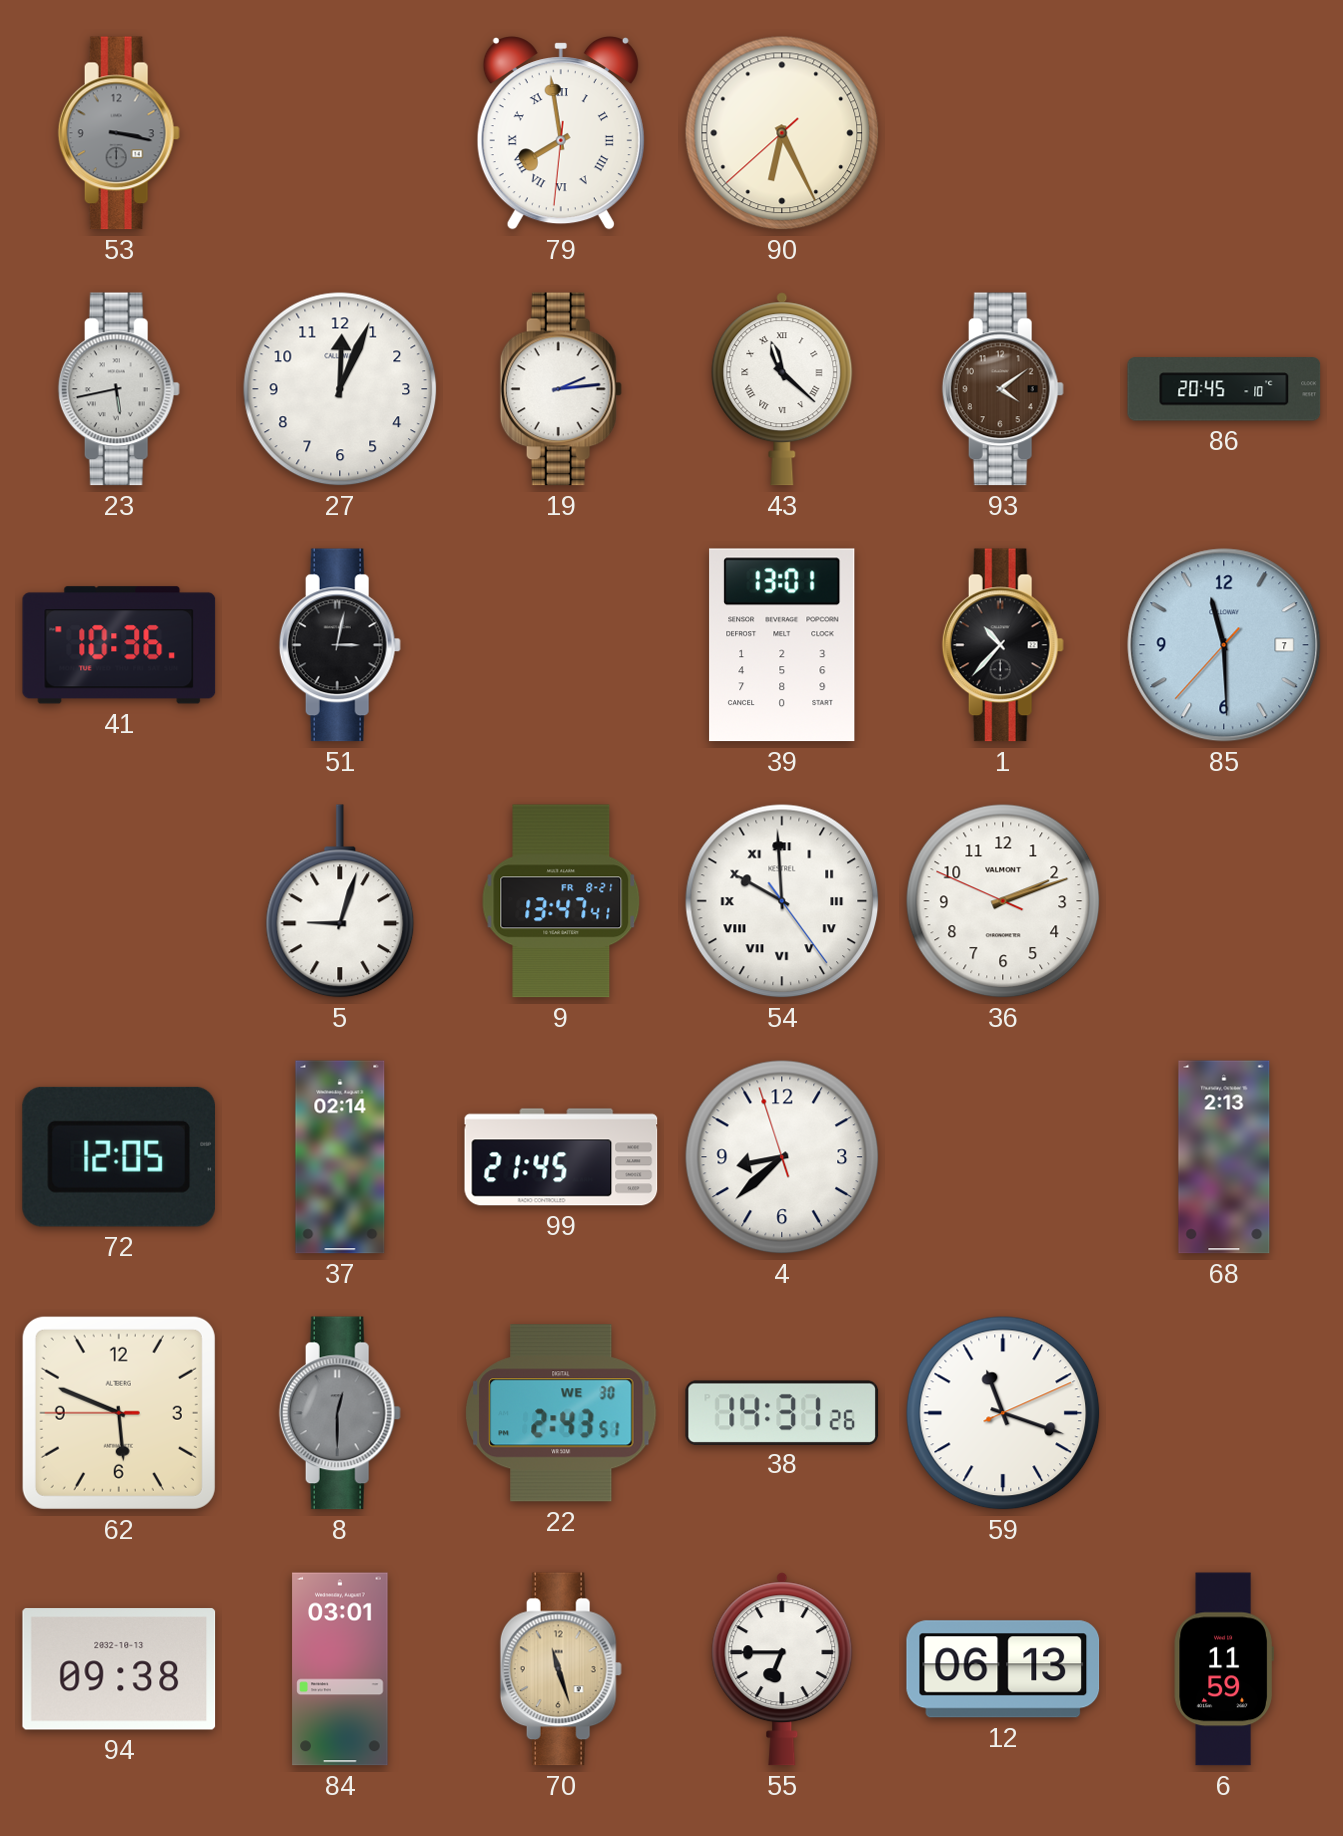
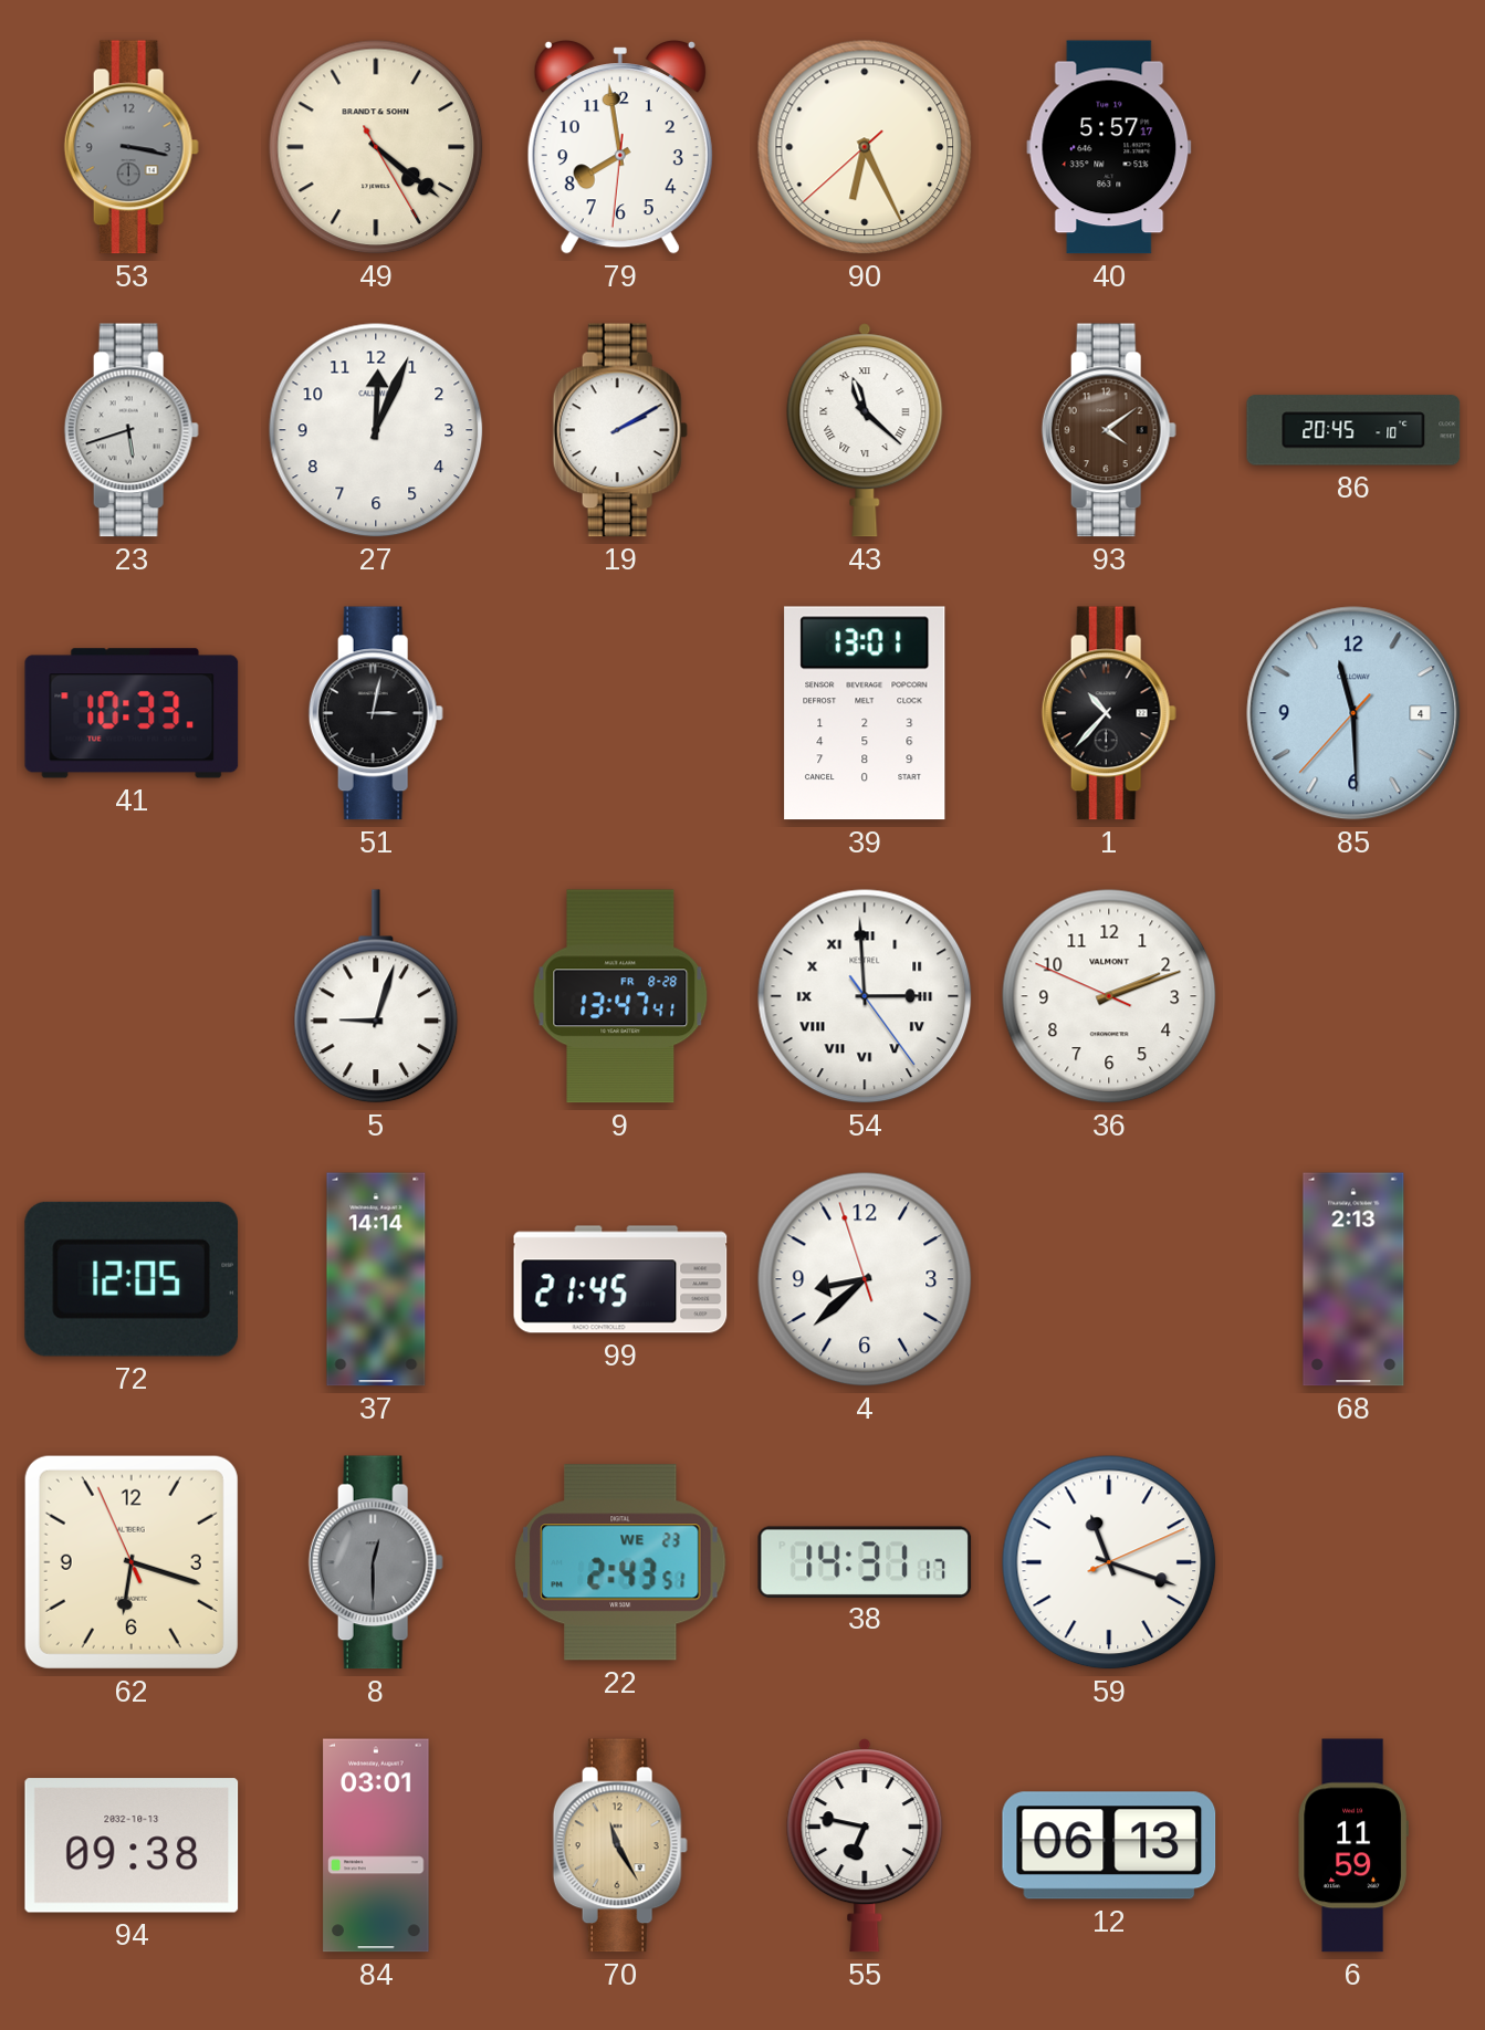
49: none -> 4:21
79 numerals: Roman -> Arabic
40: none -> 5:57
23: 5:43 -> 5:42
19: 2:14 -> 2:10
41: 10:36 -> 10:33
85 date: 7 -> 4
9 date: FR 8-21 -> FR 8-28
54: 9:59 -> 2:59
37: 02:14 -> 14:14
62: 5:48 -> 6:17
22 date: WE 30 -> WE 23
38: 14:31:26 -> 14:31:17
70: 11:27 -> 11:25
55: 6:45 -> 6:47
